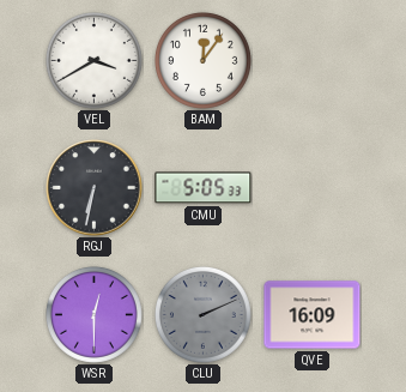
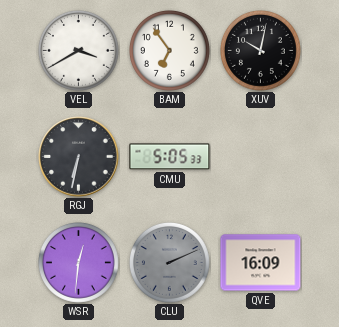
BAM: 12:06 -> 6:54
XUV: none -> 10:02
WSR: 12:30 -> 12:31
